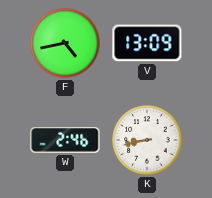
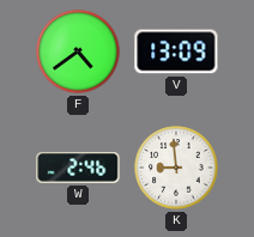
F: 4:43 -> 4:39
K: 8:43 -> 8:59
